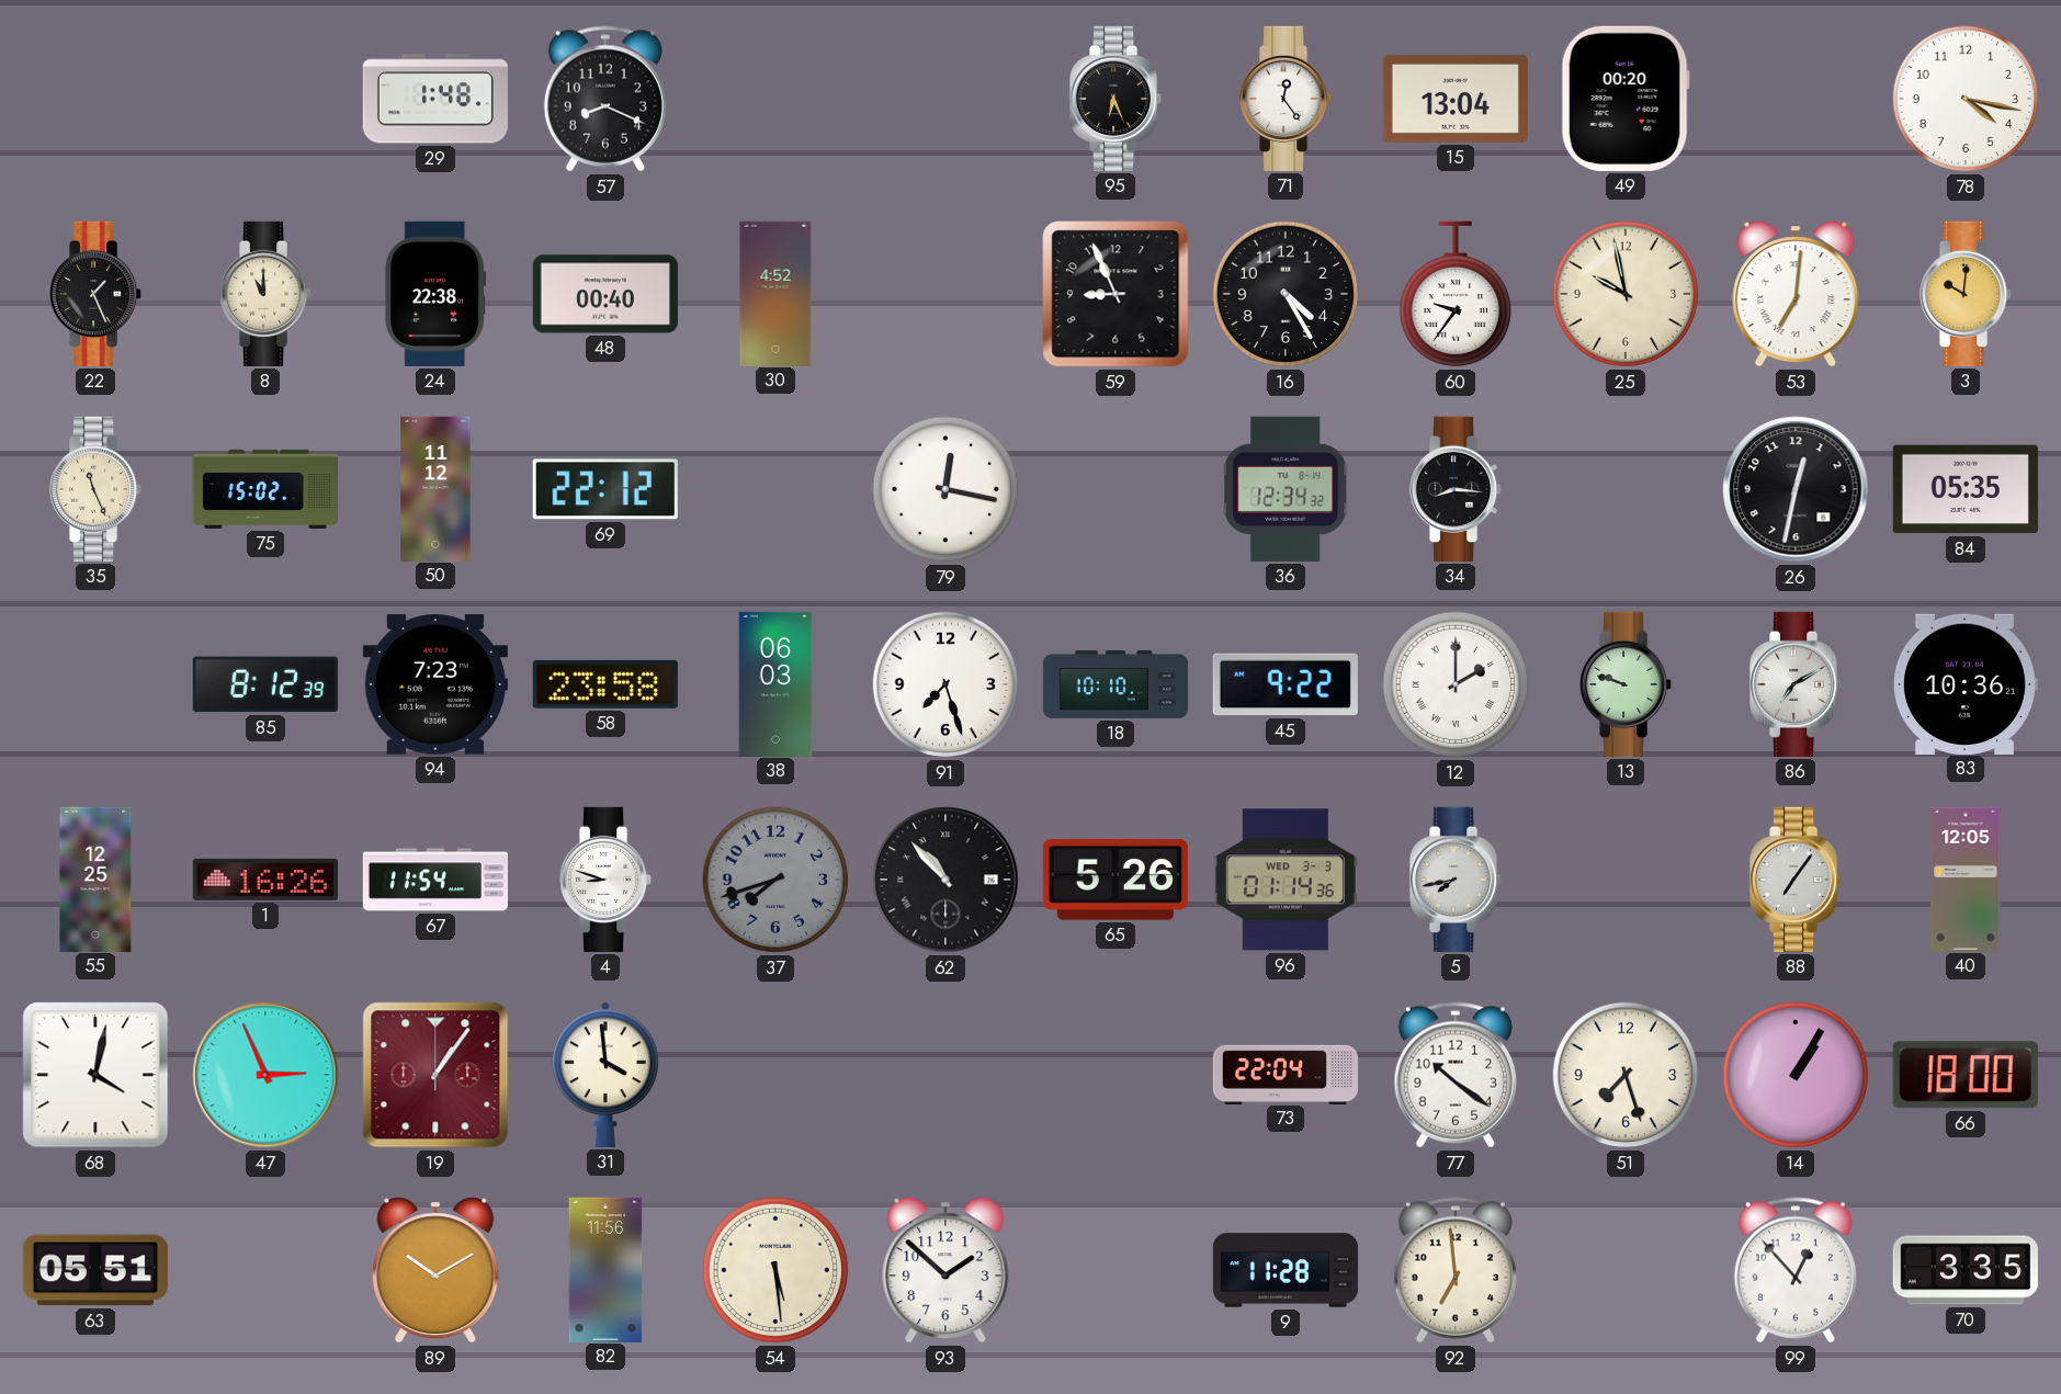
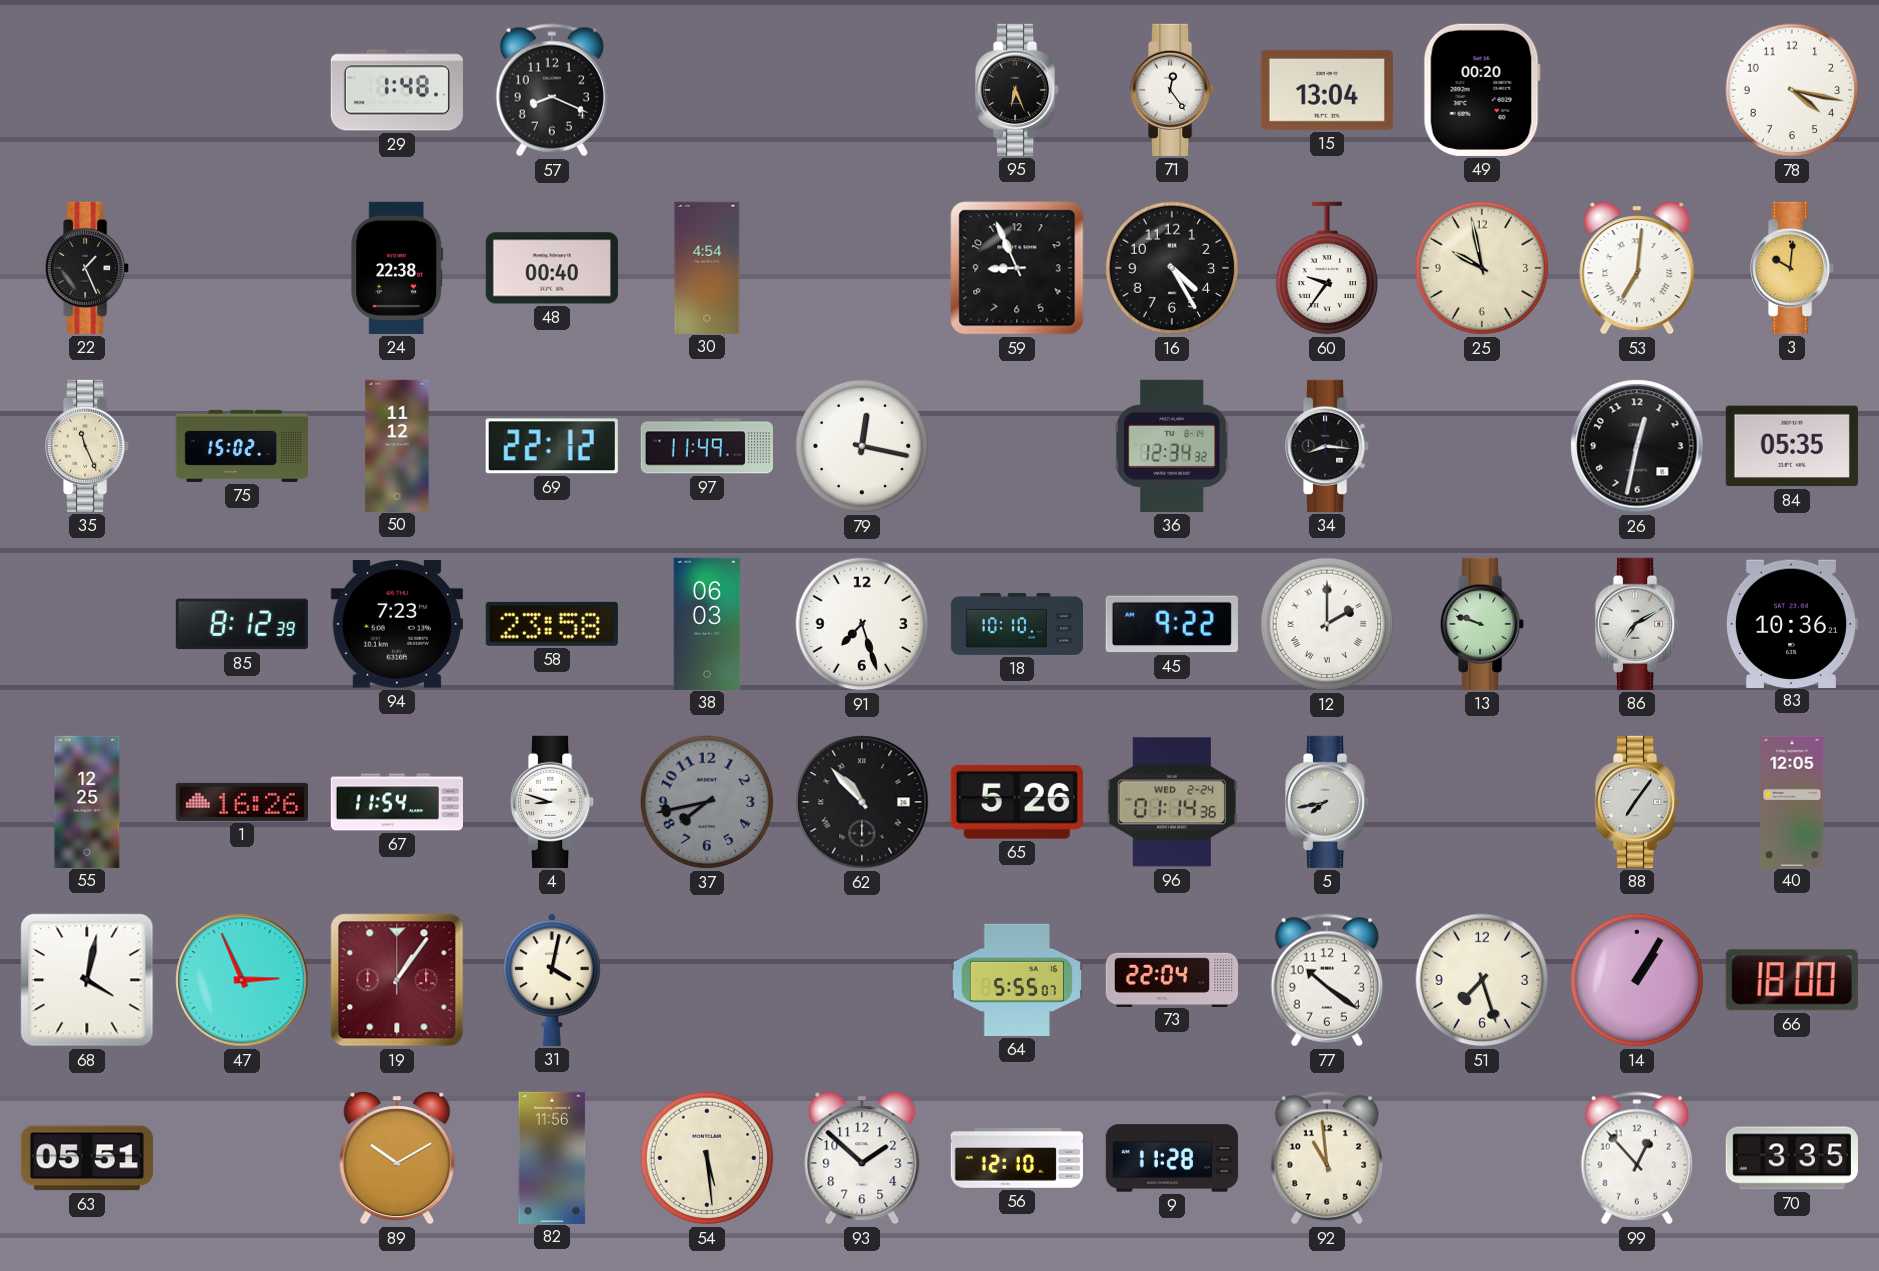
8: 11:00 -> none
30: 4:52 -> 4:54
97: none -> 11:49
37: 7:42 -> 7:43
96 date: WED 3-3 -> WED 2-24
31: 3:59 -> 4:02
64: none -> 5:55
56: none -> 12:10
92: 6:59 -> 10:59
